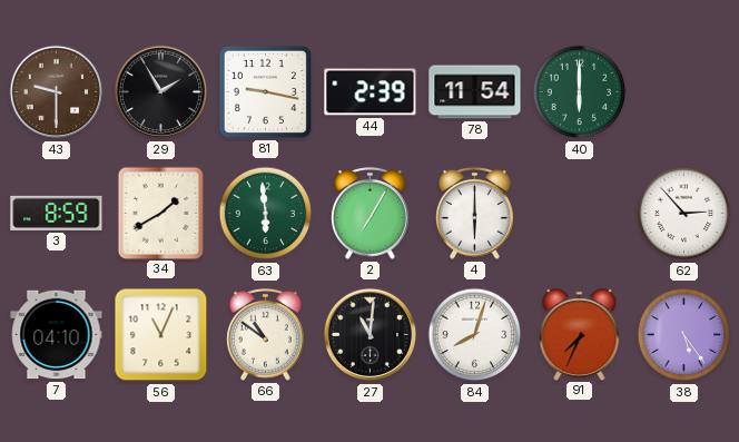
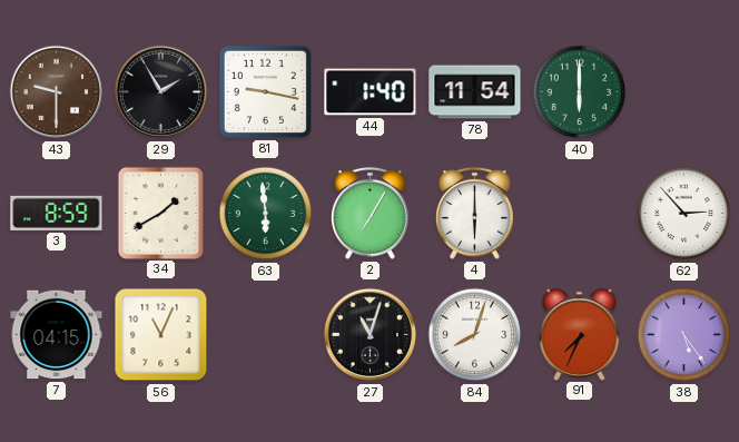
44: 2:39 -> 1:40
7: 04:10 -> 04:15
66: 10:51 -> none
27: 11:01 -> 11:03
